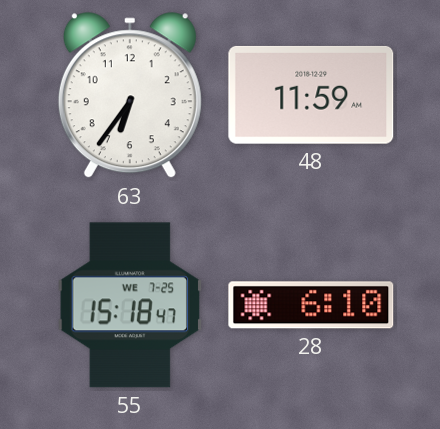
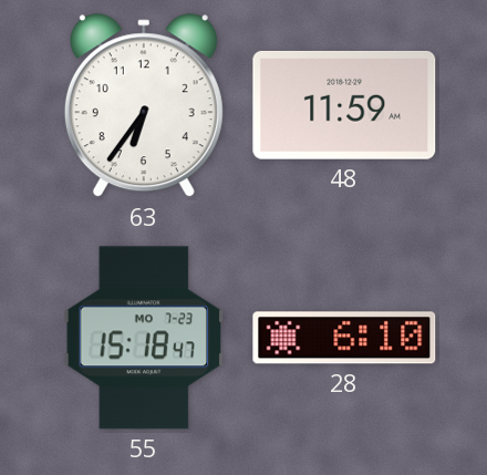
55 date: WE 7-25 -> MO 7-23
